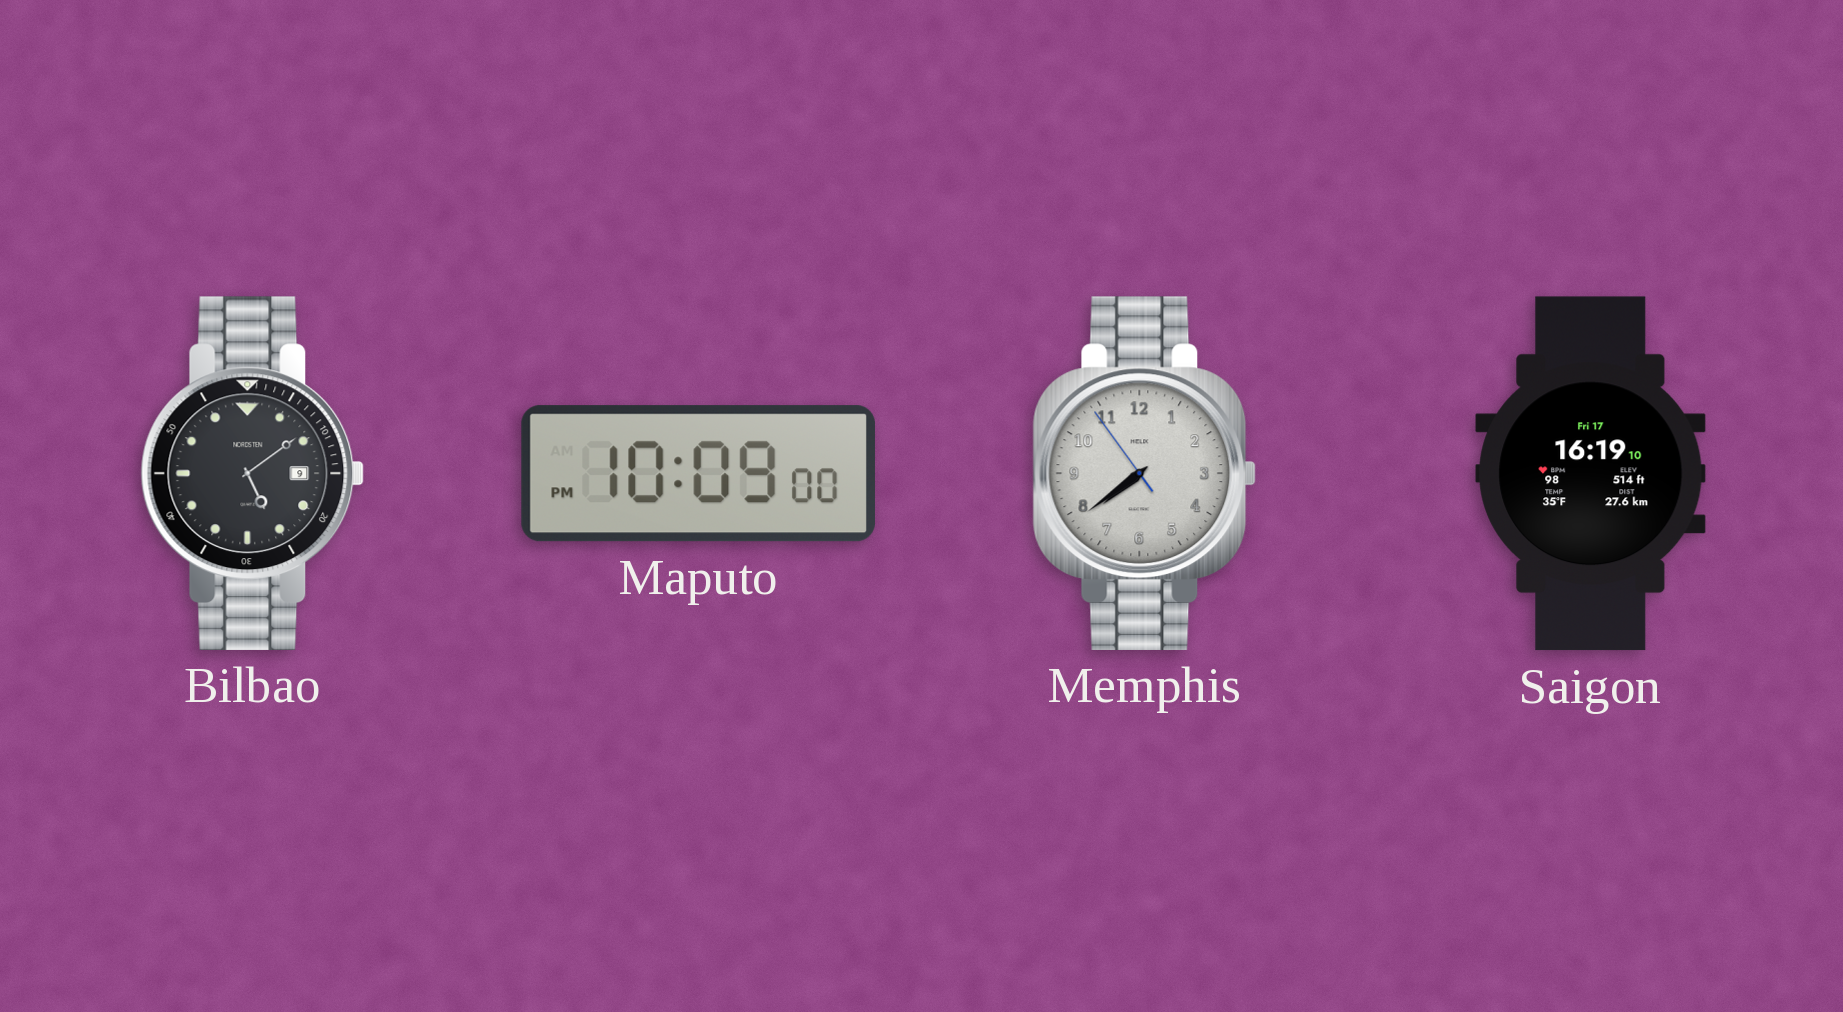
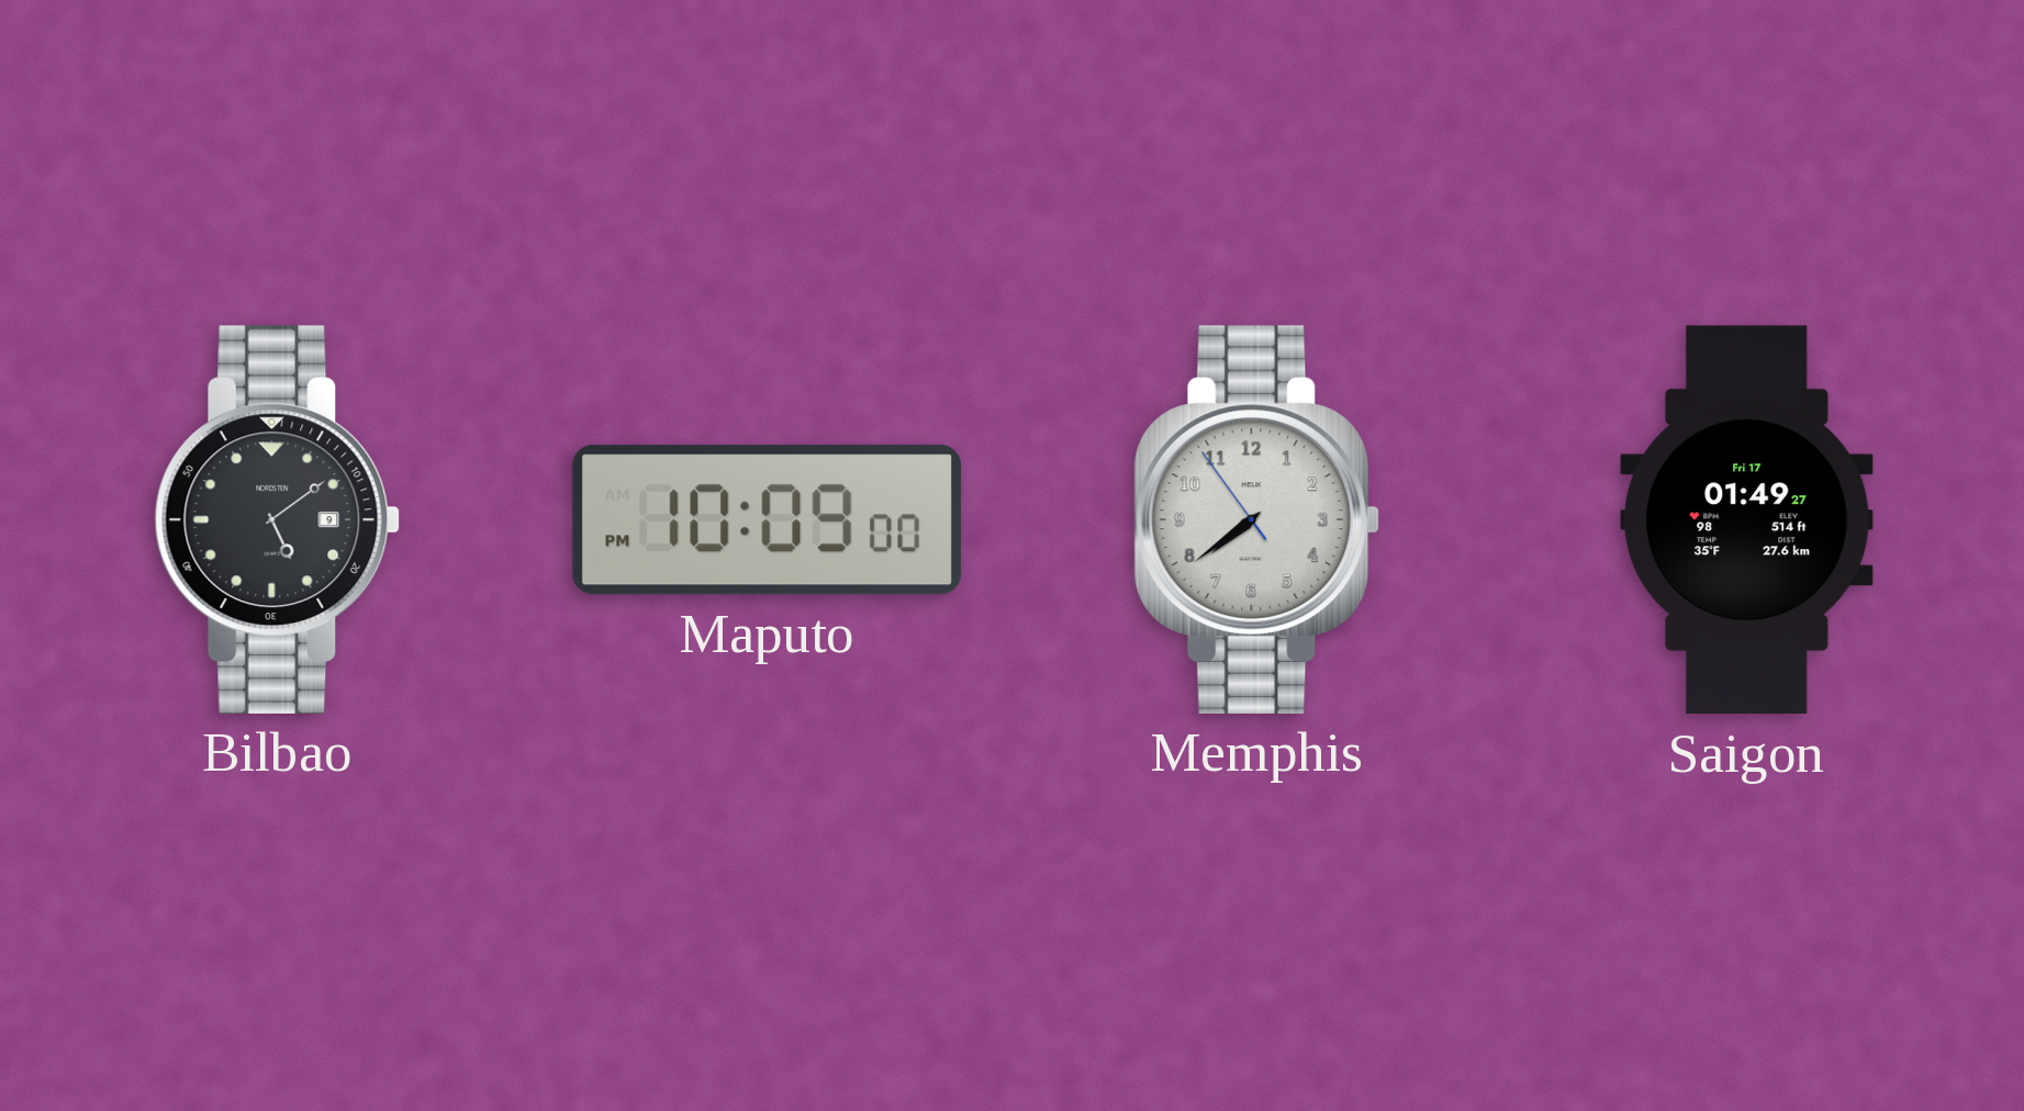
Saigon: 16:19 -> 01:49
